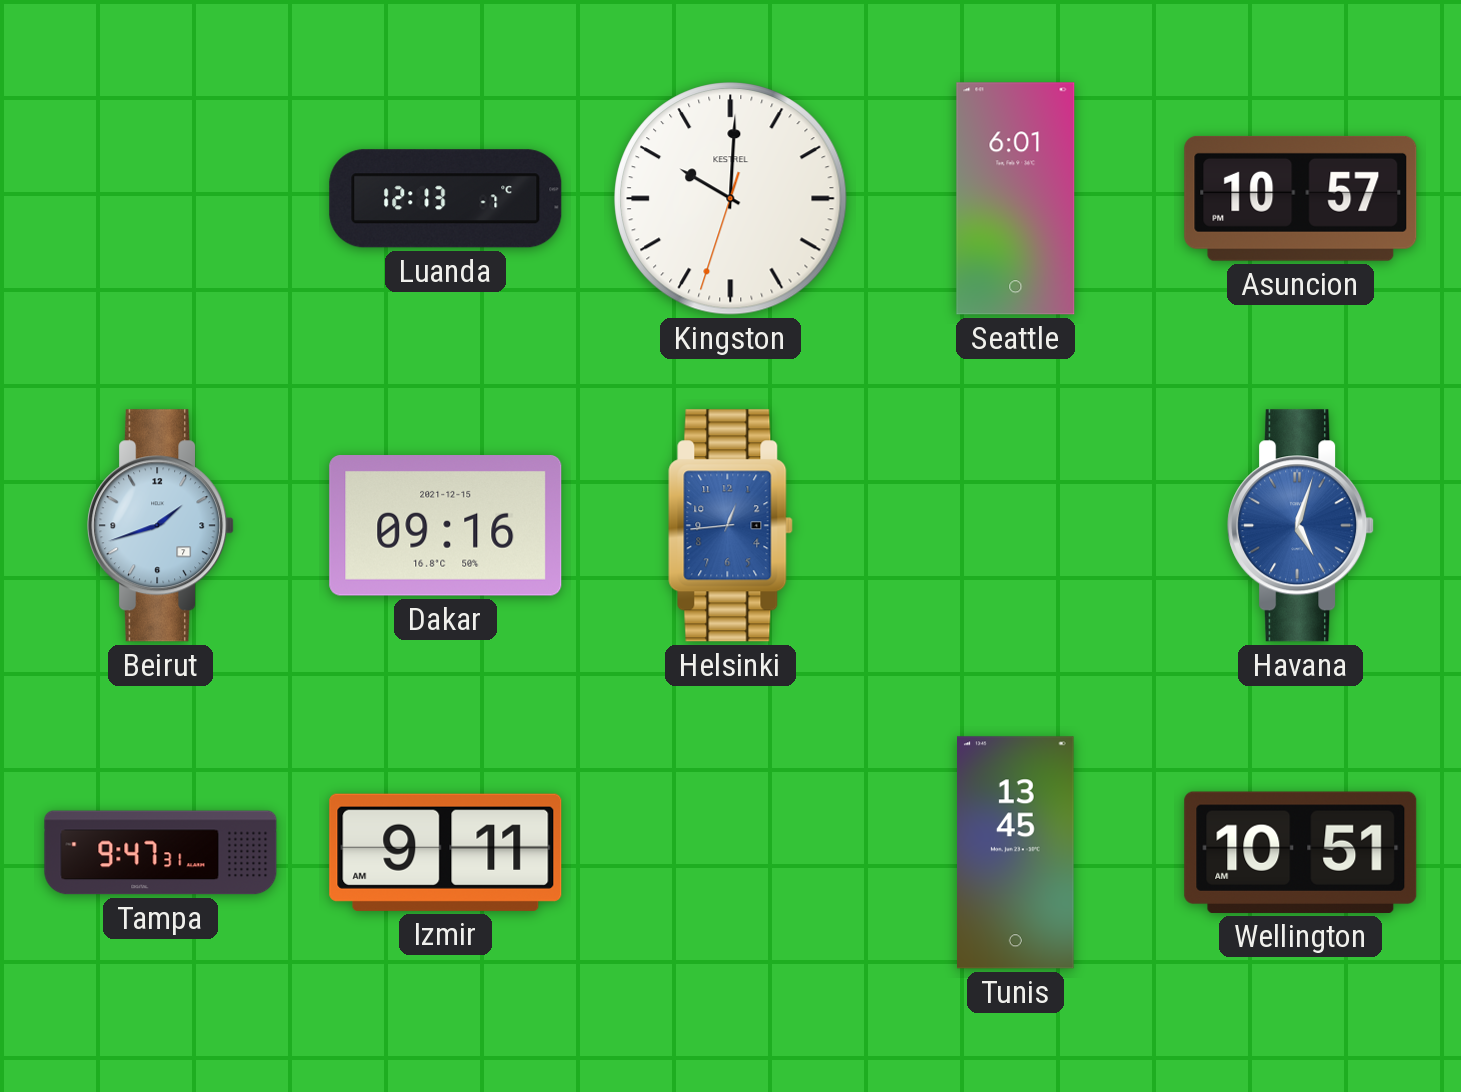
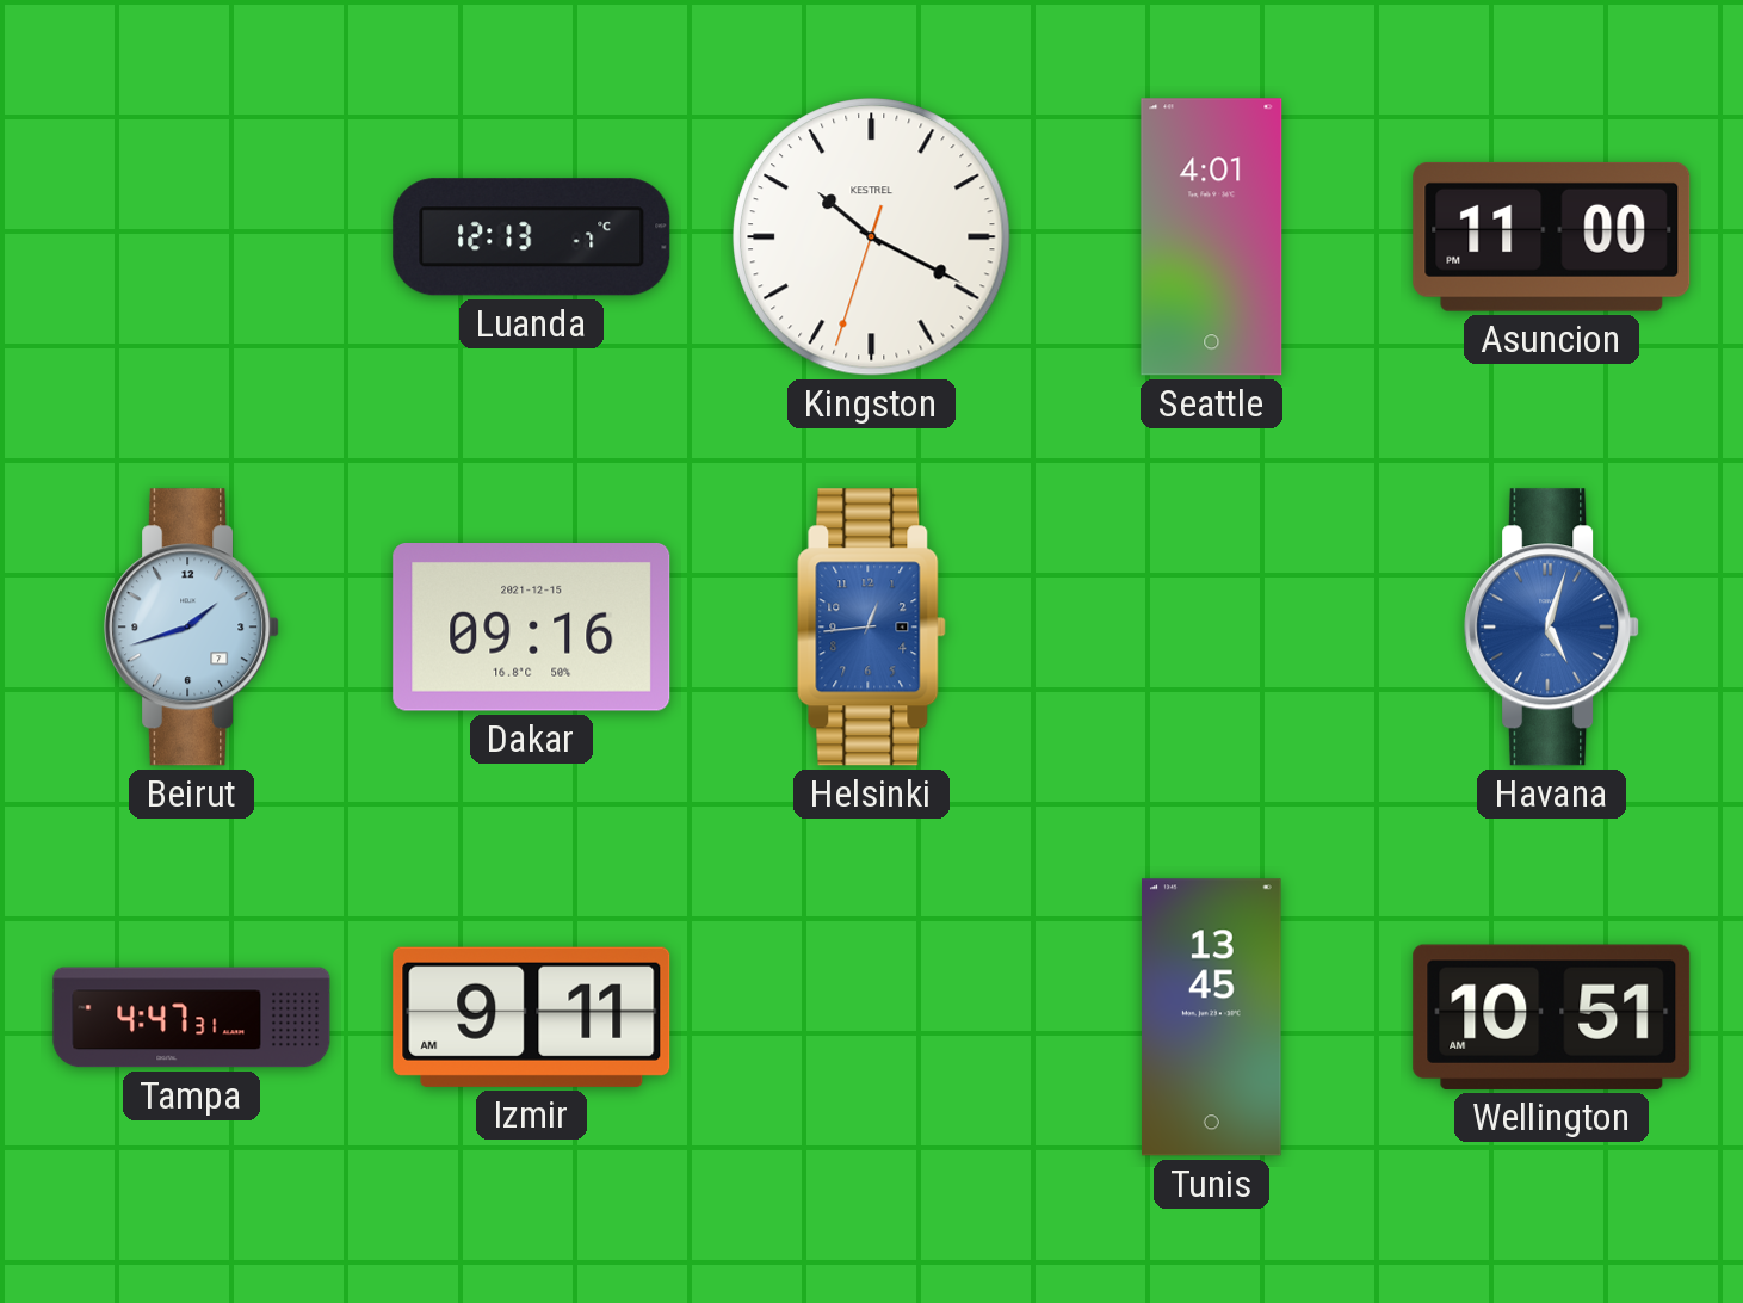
Kingston: 10:00 -> 10:19
Seattle: 6:01 -> 4:01
Asuncion: 10:57 -> 11:00
Tampa: 9:47 -> 4:47
